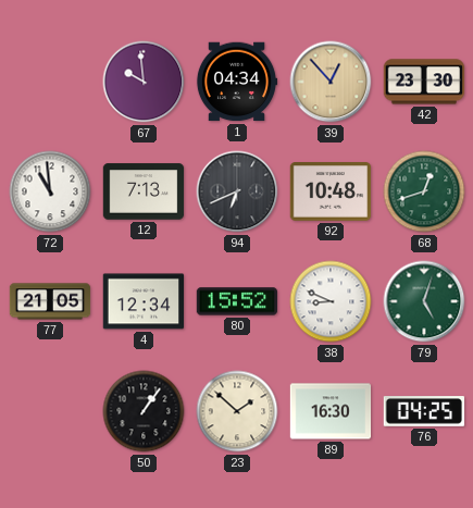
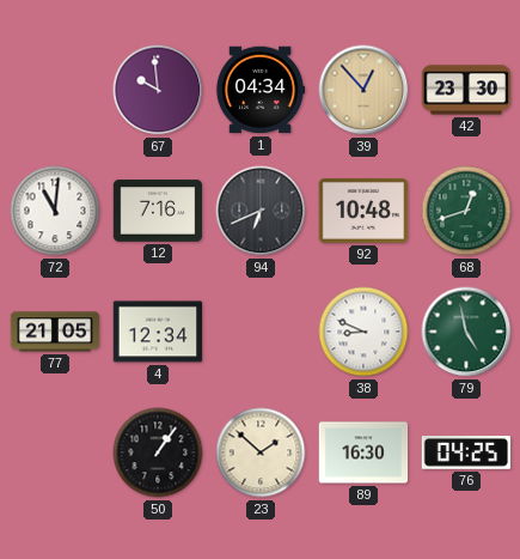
72: 10:59 -> 11:01
12: 7:13 -> 7:16
80: 15:52 -> none
79: 5:03 -> 4:58
